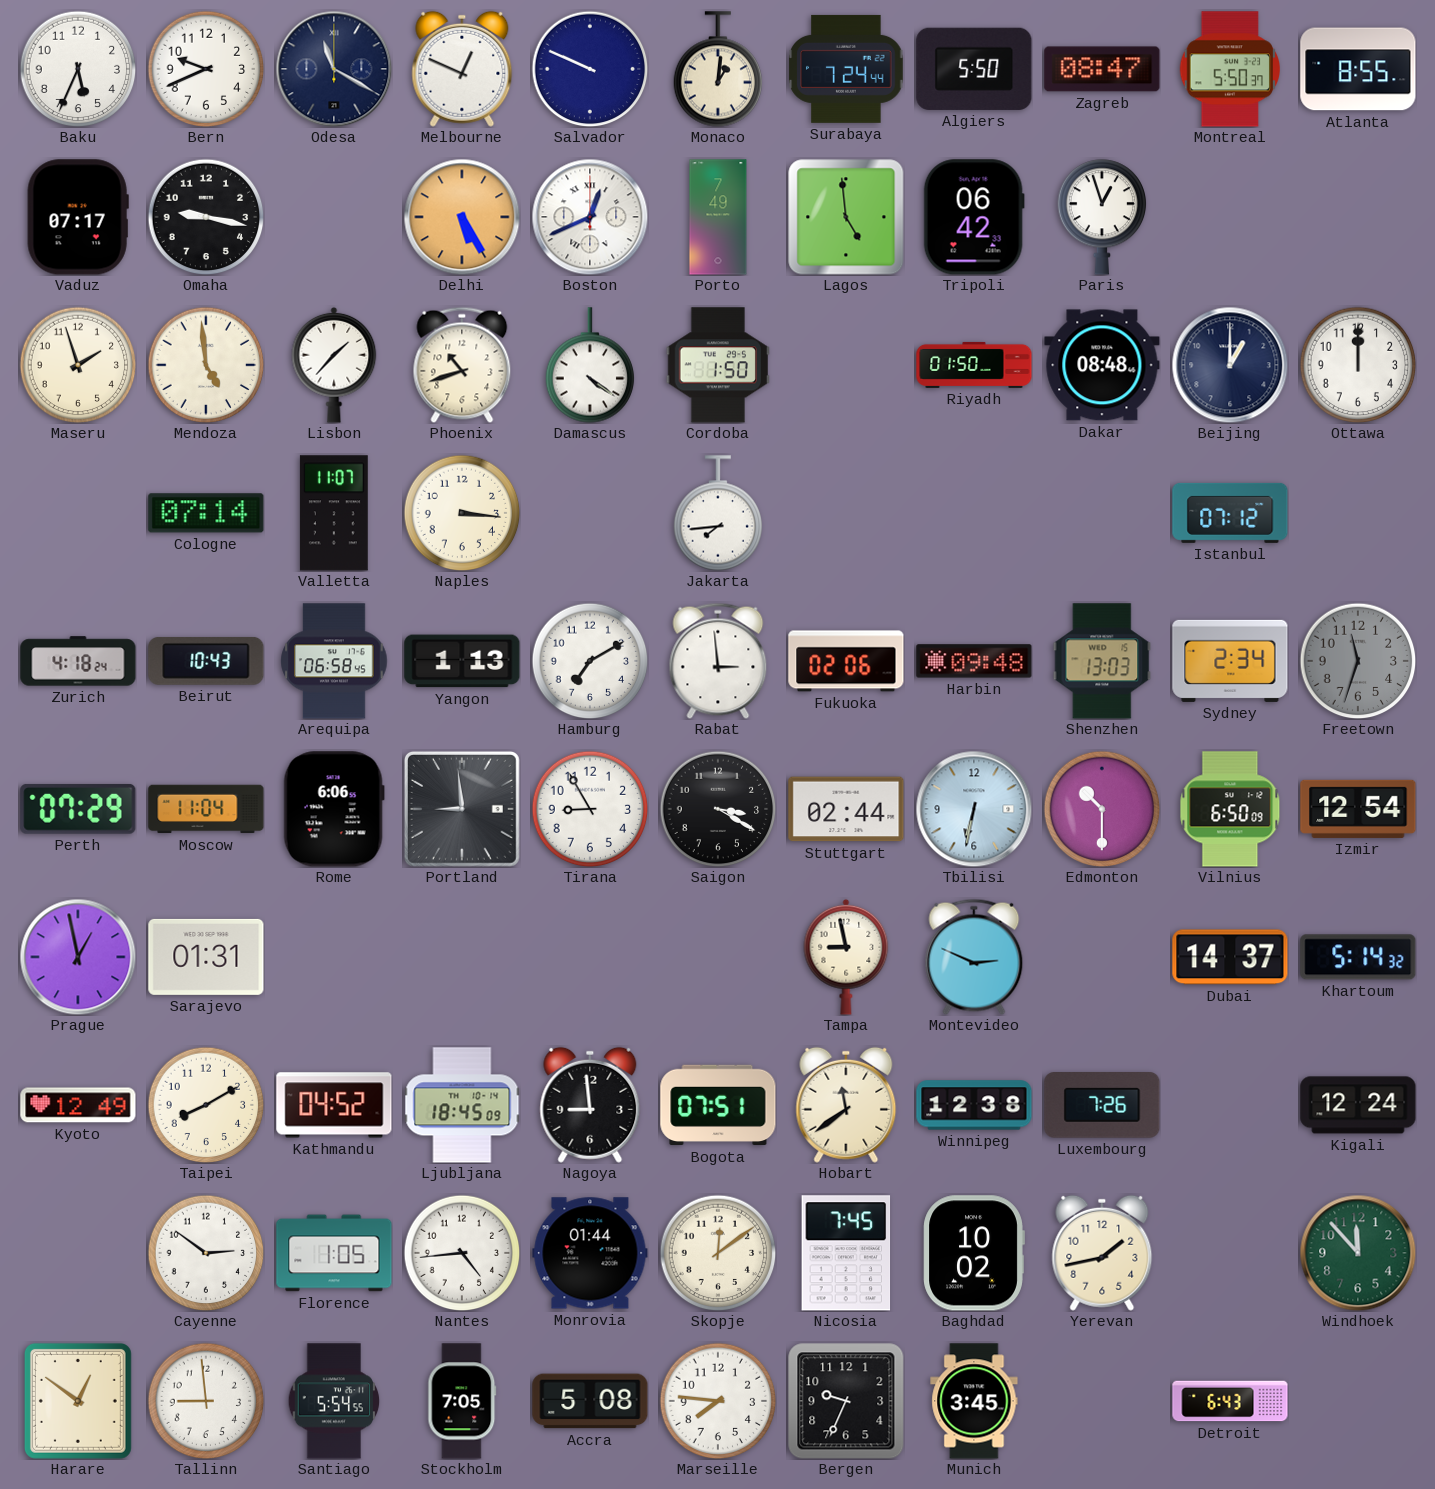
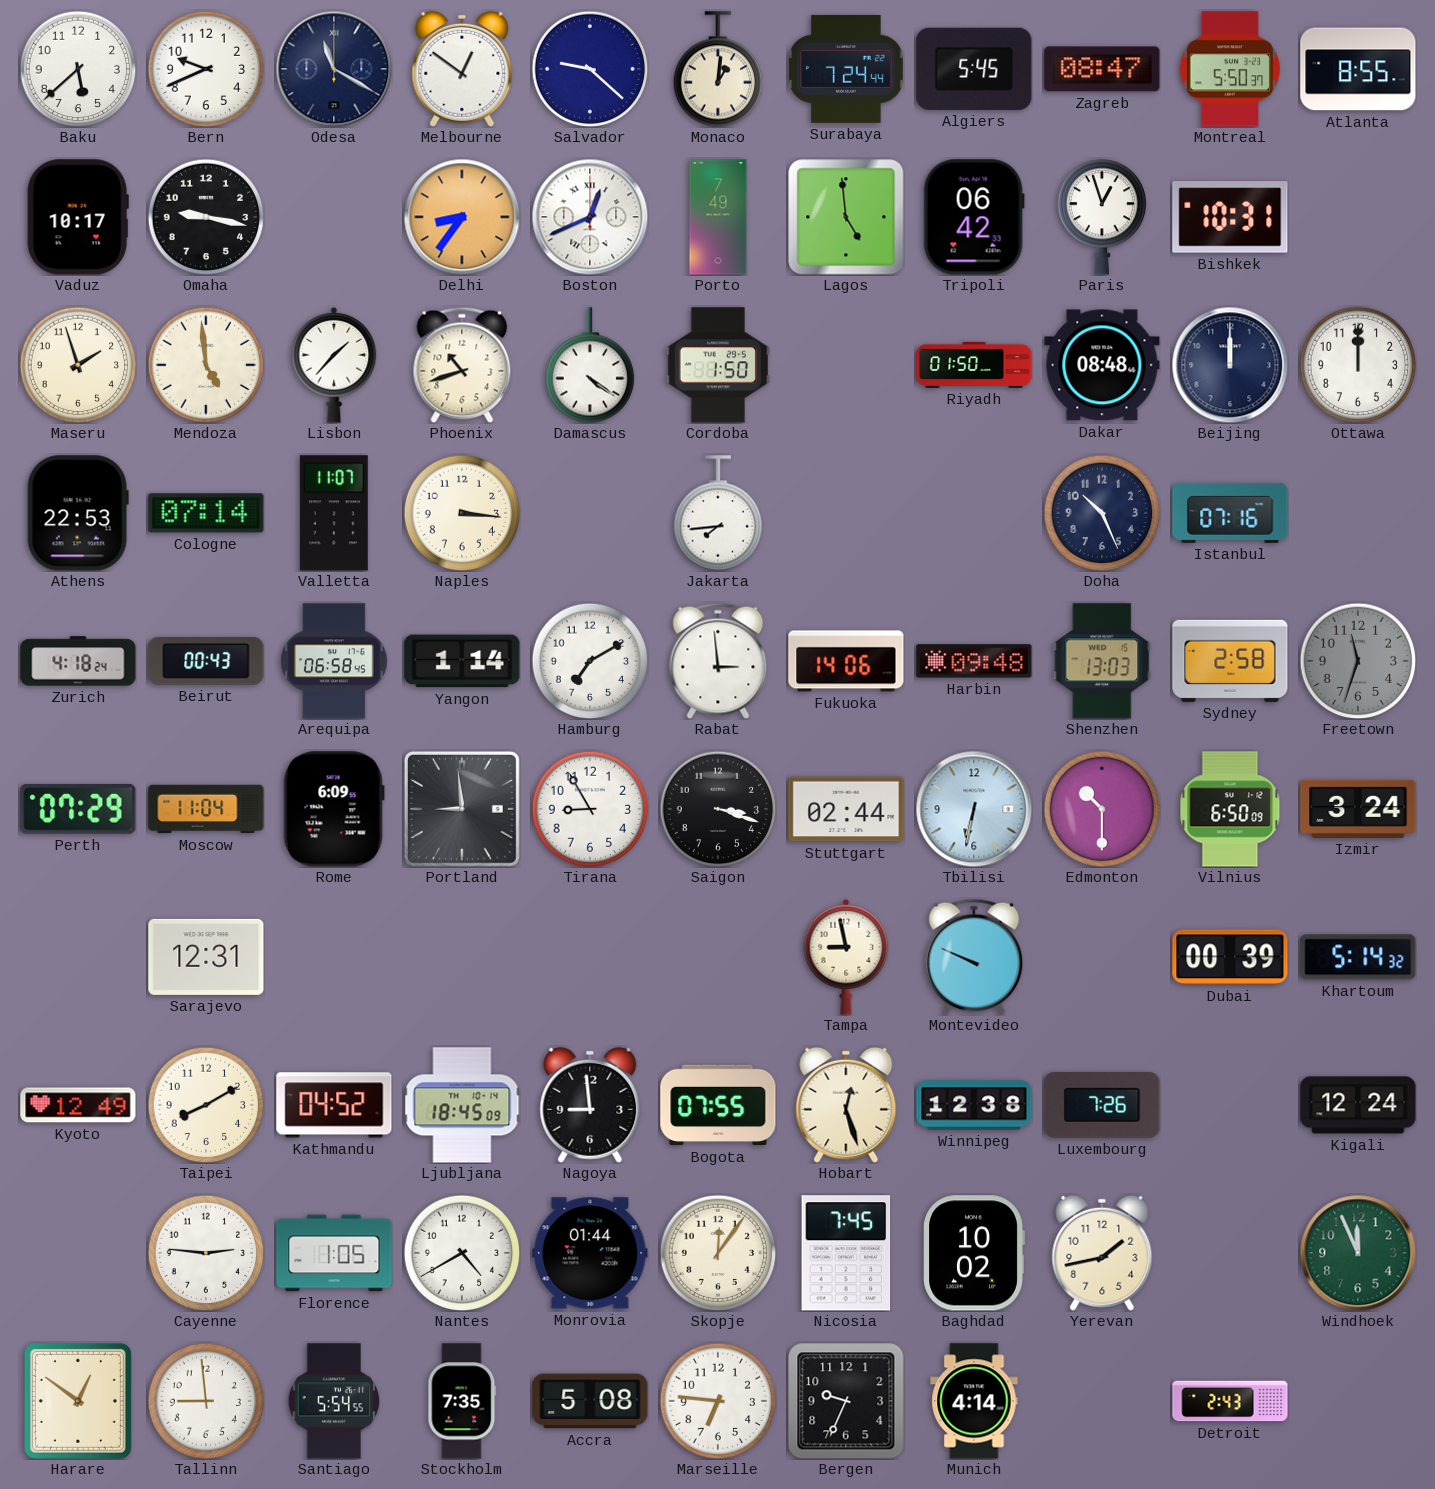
Baku: 5:34 -> 5:38
Melbourne: 12:49 -> 12:51
Salvador: 9:49 -> 9:22
Algiers: 5:50 -> 5:45
Vaduz: 07:17 -> 10:17
Delhi: 5:25 -> 8:36
Bishkek: none -> 10:31
Beijing: 1:00 -> 12:00
Athens: none -> 22:53
Doha: none -> 10:26
Istanbul: 07:12 -> 07:16
Beirut: 10:43 -> 00:43
Yangon: 1:13 -> 1:14
Fukuoka: 02:06 -> 14:06
Sydney: 2:34 -> 2:58
Rome: 6:06 -> 6:09
Saigon: 3:20 -> 3:18
Izmir: 12:54 -> 3:24
Prague: 12:58 -> none
Sarajevo: 01:31 -> 12:31
Montevideo: 2:49 -> 9:49
Dubai: 14:37 -> 00:39
Bogota: 07:51 -> 07:55
Hobart: 11:39 -> 12:27
Cayenne: 2:51 -> 2:46
Nantes: 4:44 -> 4:40
Skopje: 12:09 -> 12:06
Windhoek: 11:53 -> 11:56
Stockholm: 7:05 -> 7:35
Marseille: 7:46 -> 6:46
Munich: 3:45 -> 4:14
Detroit: 6:43 -> 2:43
